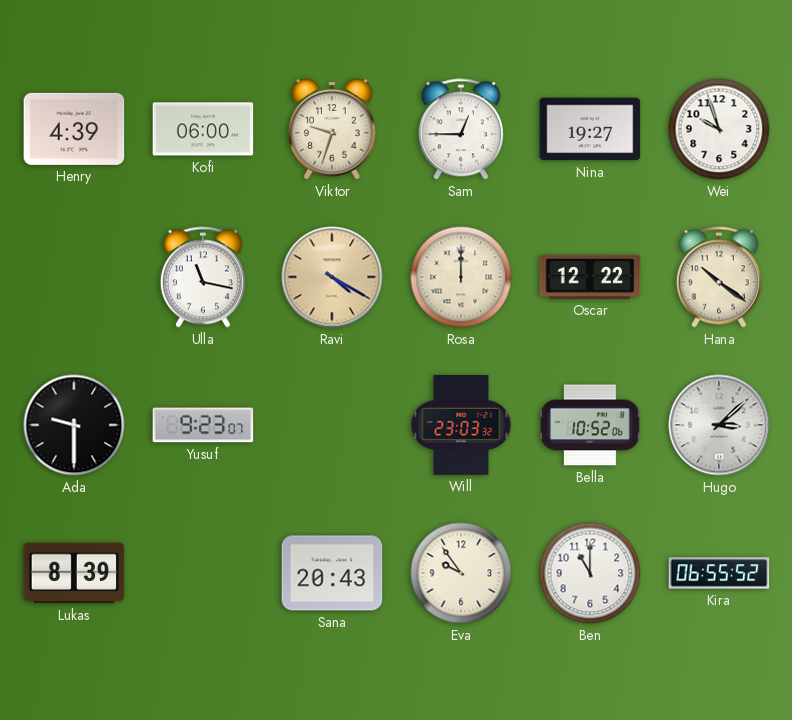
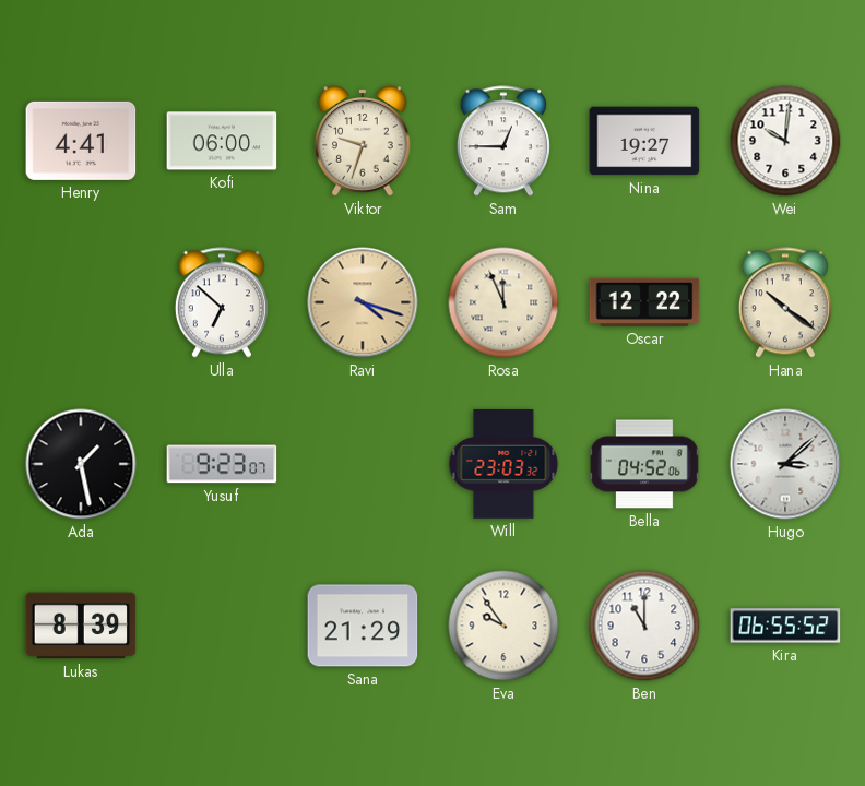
Henry: 4:39 -> 4:41
Wei: 9:57 -> 10:01
Ulla: 11:17 -> 6:52
Ravi: 4:20 -> 4:18
Rosa: 12:00 -> 11:56
Ada: 9:30 -> 1:28
Bella: 10:52 -> 04:52
Sana: 20:43 -> 21:29
